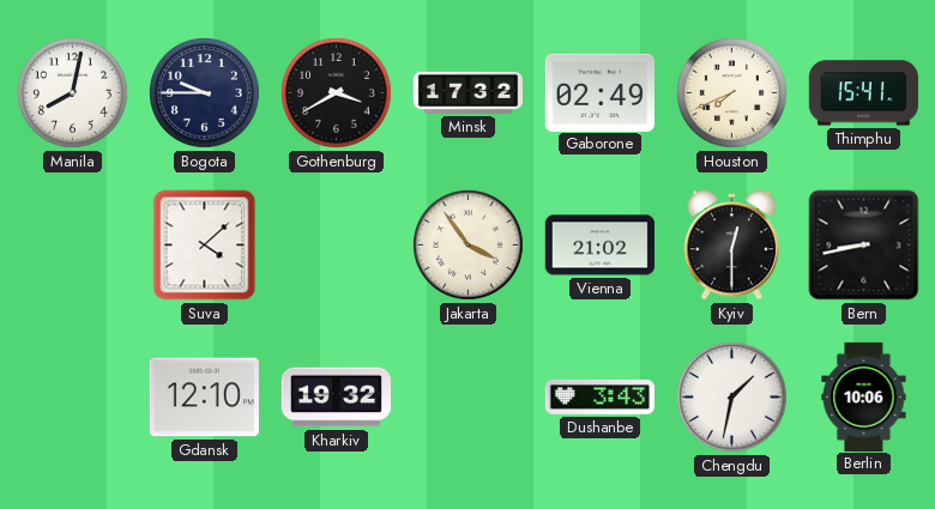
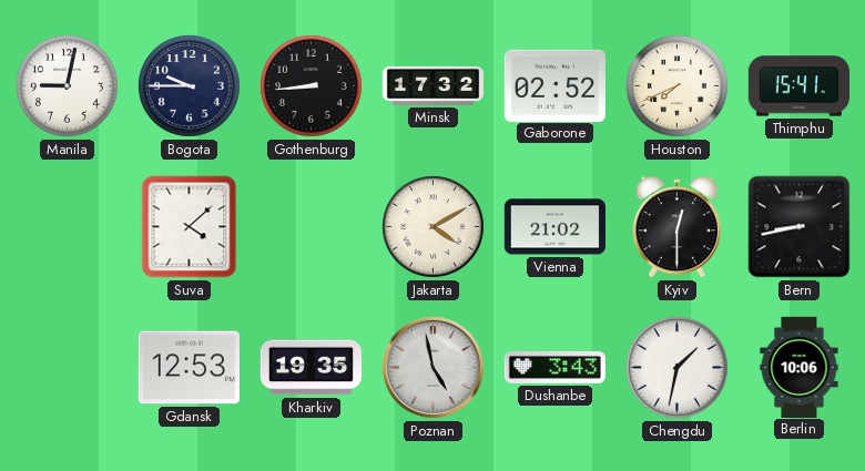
Manila: 8:02 -> 9:02
Gothenburg: 3:40 -> 8:44
Gaborone: 02:49 -> 02:52
Jakarta: 3:54 -> 4:10
Gdansk: 12:10 -> 12:53
Kharkiv: 19:32 -> 19:35
Poznan: none -> 4:58
